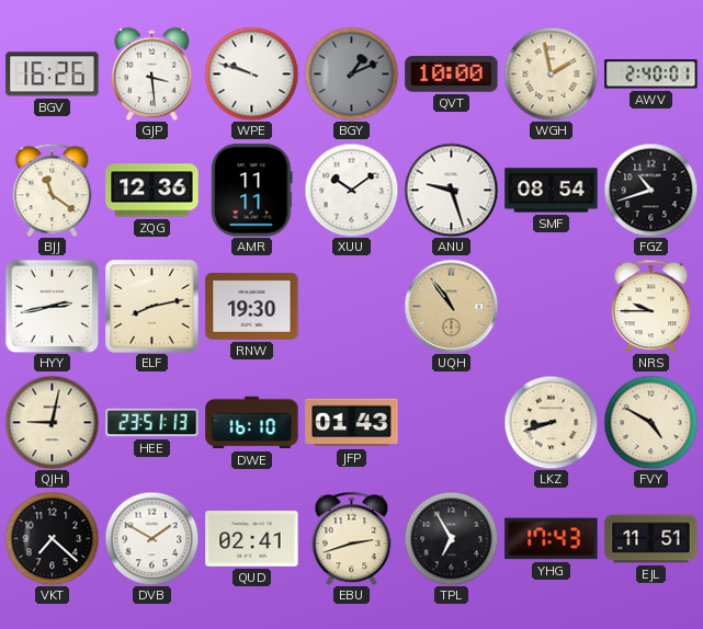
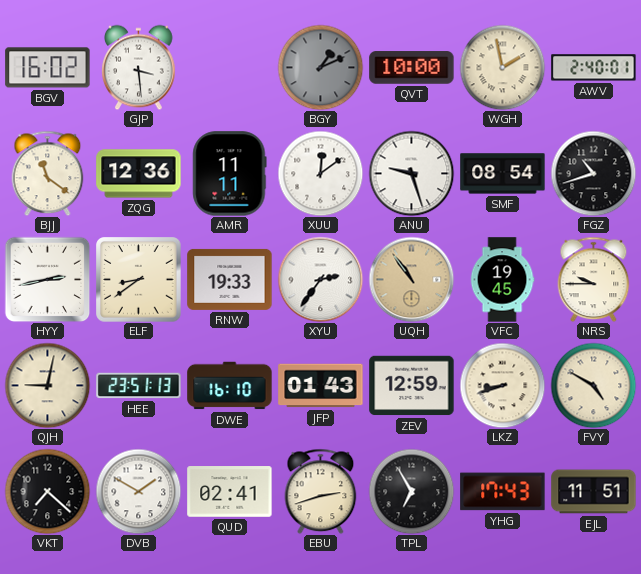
BGV: 16:26 -> 16:02
WPE: 9:48 -> none
XUU: 10:09 -> 12:09
ELF: 8:13 -> 8:39
RNW: 19:30 -> 19:33
XYU: none -> 2:36
VFC: none -> 19:45
ZEV: none -> 12:59
